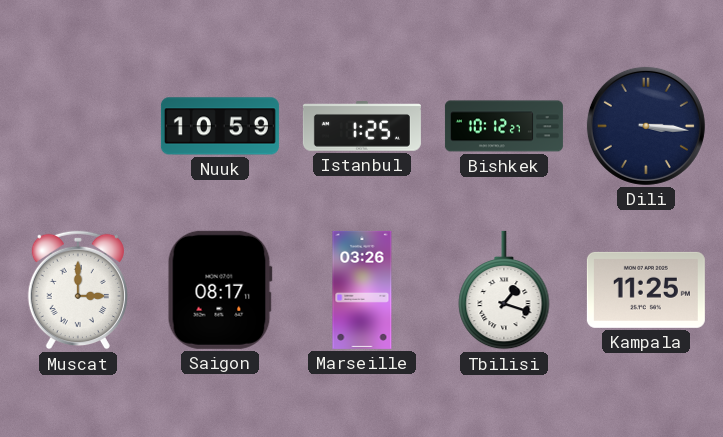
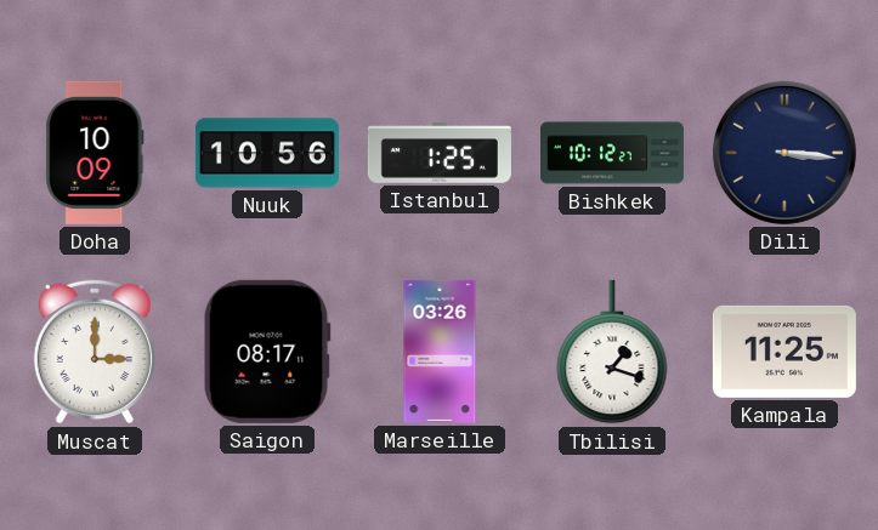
Doha: none -> 10:09
Nuuk: 10:59 -> 10:56
